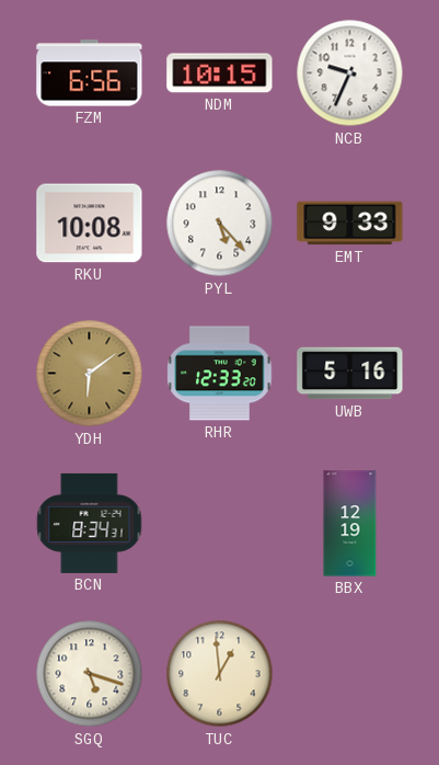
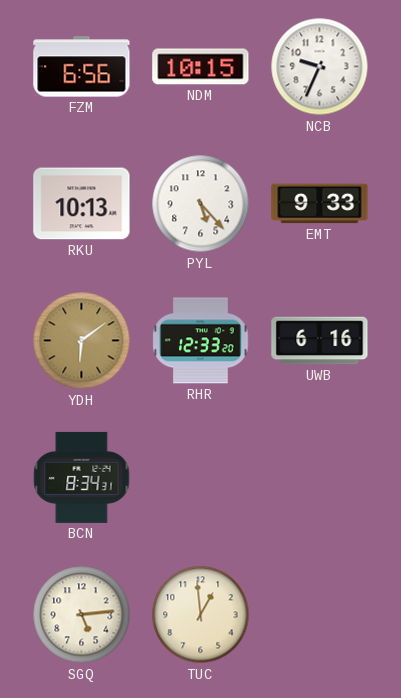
RKU: 10:08 -> 10:13
UWB: 5:16 -> 6:16
BBX: 12:19 -> none
SGQ: 5:18 -> 5:14
